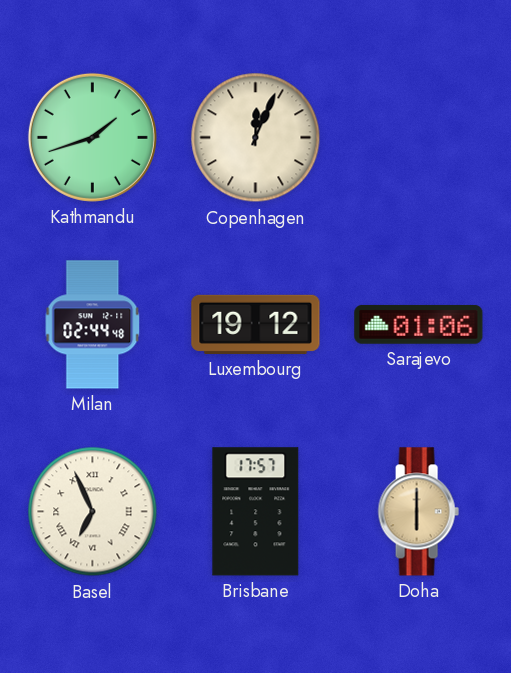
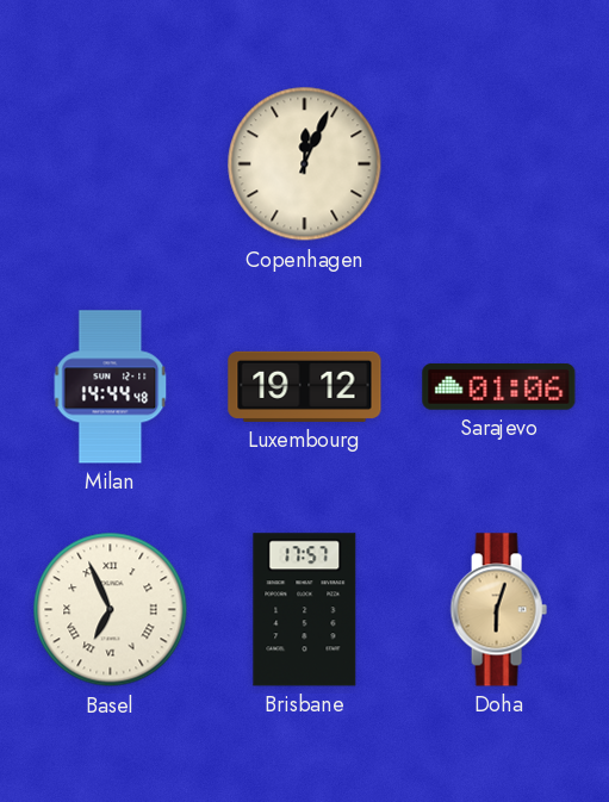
Kathmandu: 1:42 -> none
Milan: 02:44 -> 14:44
Doha: 6:00 -> 6:03
